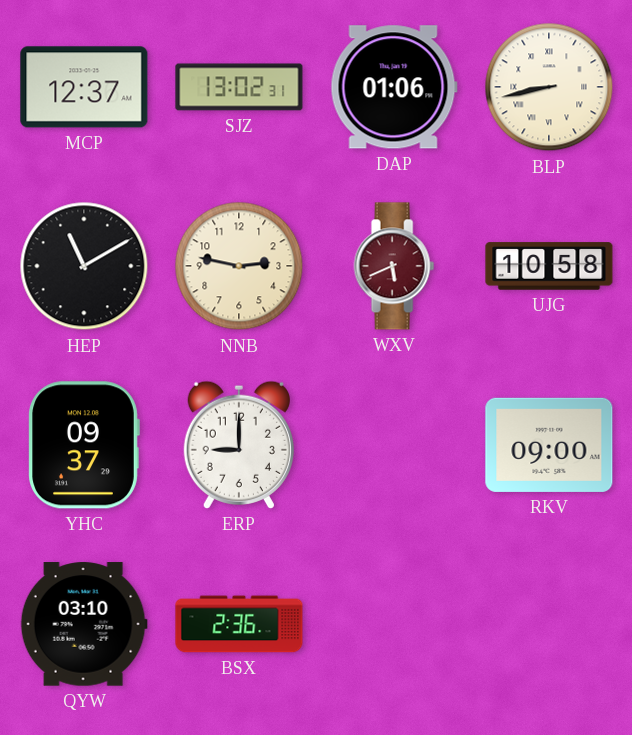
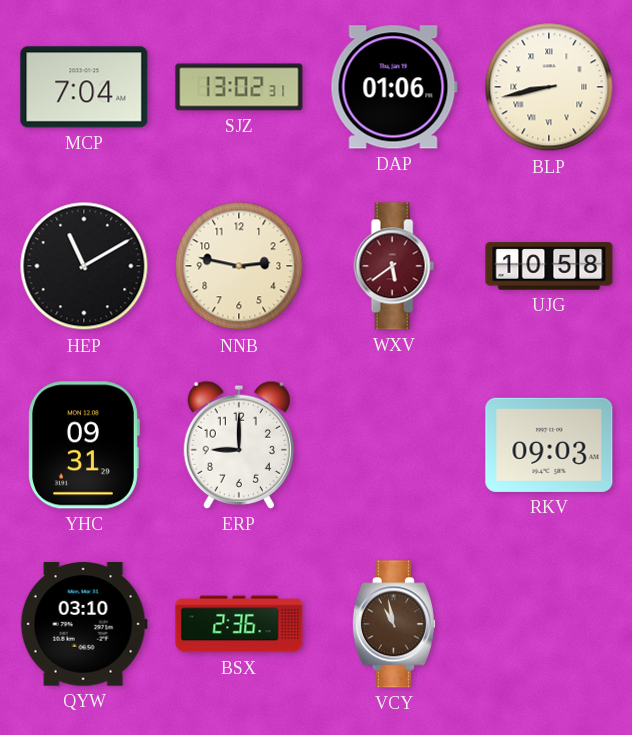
MCP: 12:37 -> 7:04
WXV: 5:41 -> 5:39
YHC: 09:37 -> 09:31
RKV: 09:00 -> 09:03
VCY: none -> 10:58
